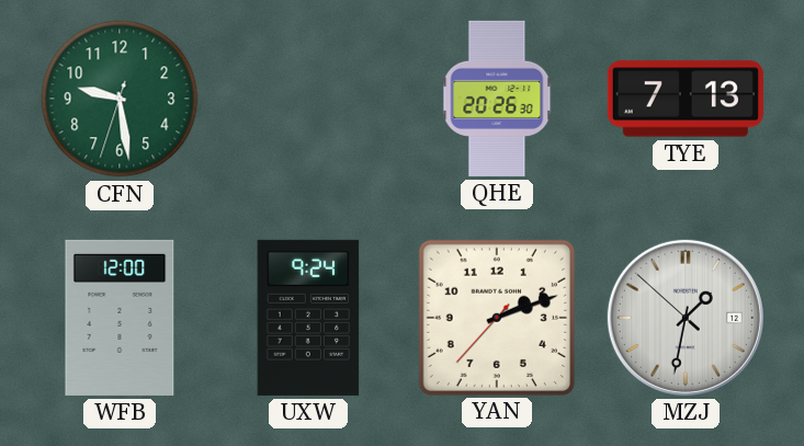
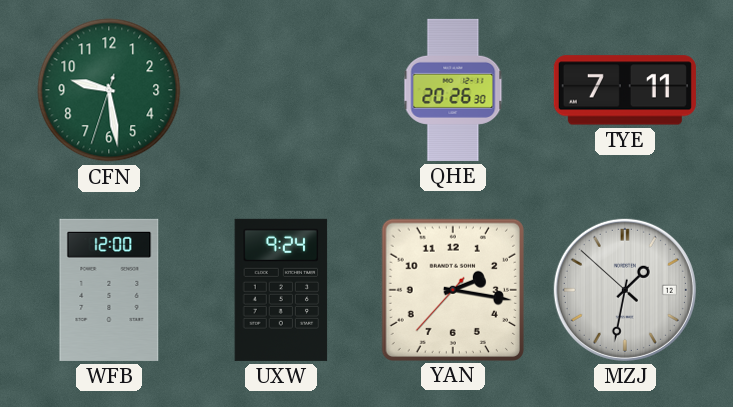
TYE: 7:13 -> 7:11
YAN: 2:11 -> 2:16
